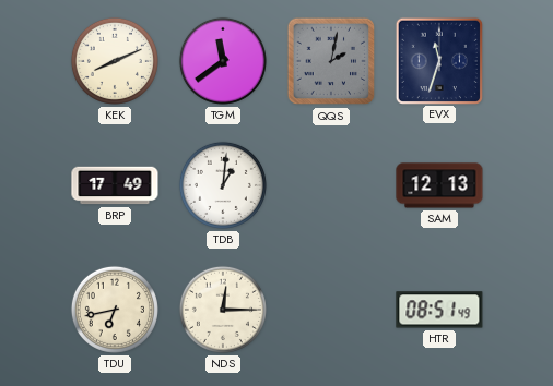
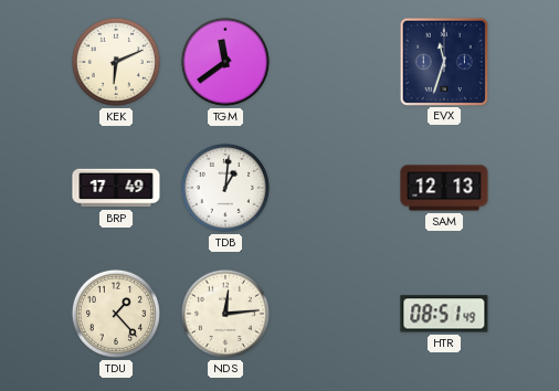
KEK: 8:11 -> 6:11
QQS: 2:02 -> none
TDU: 6:43 -> 1:23
NDS: 12:15 -> 12:14
